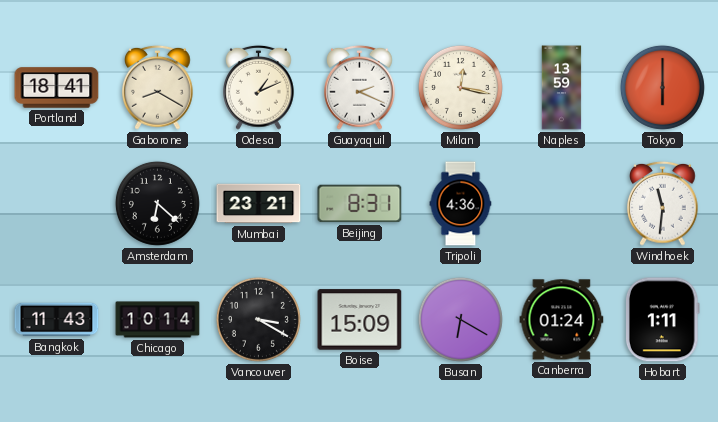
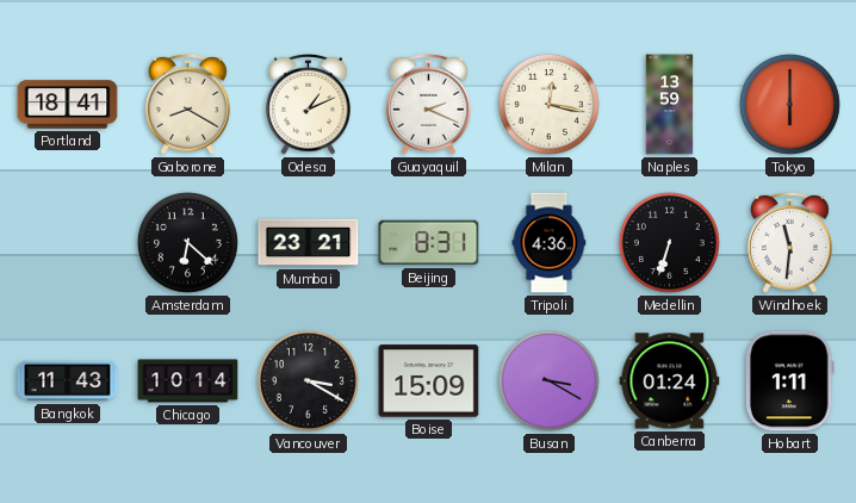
Medellin: none -> 6:33
Busan: 6:20 -> 3:20
